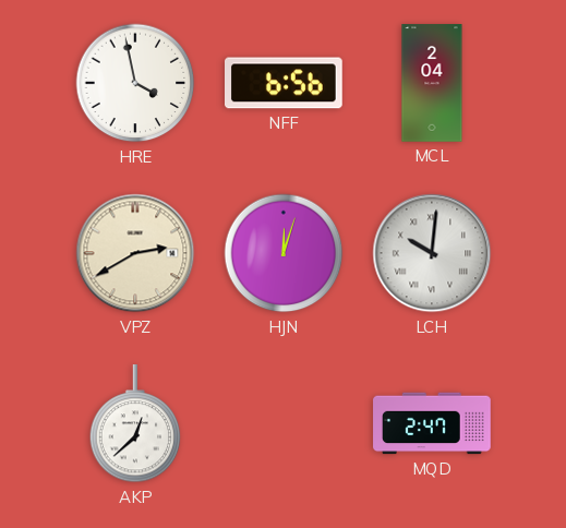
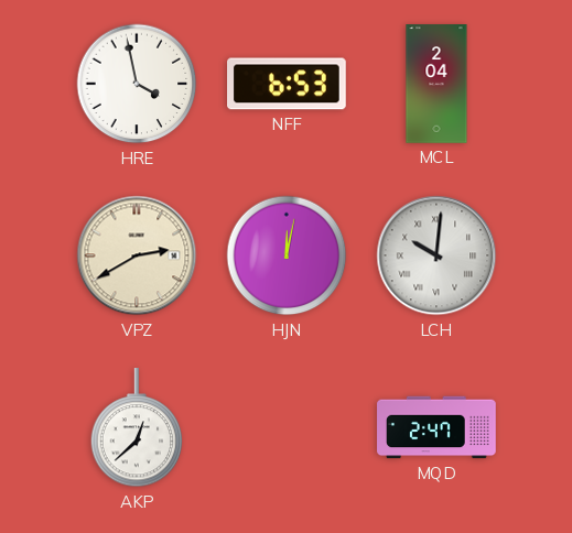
NFF: 6:56 -> 6:53
HJN: 12:03 -> 12:02
